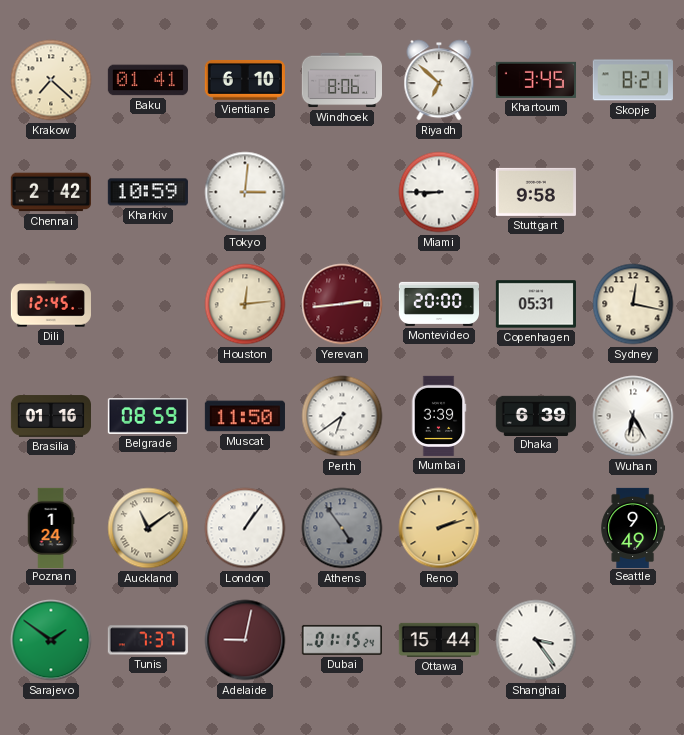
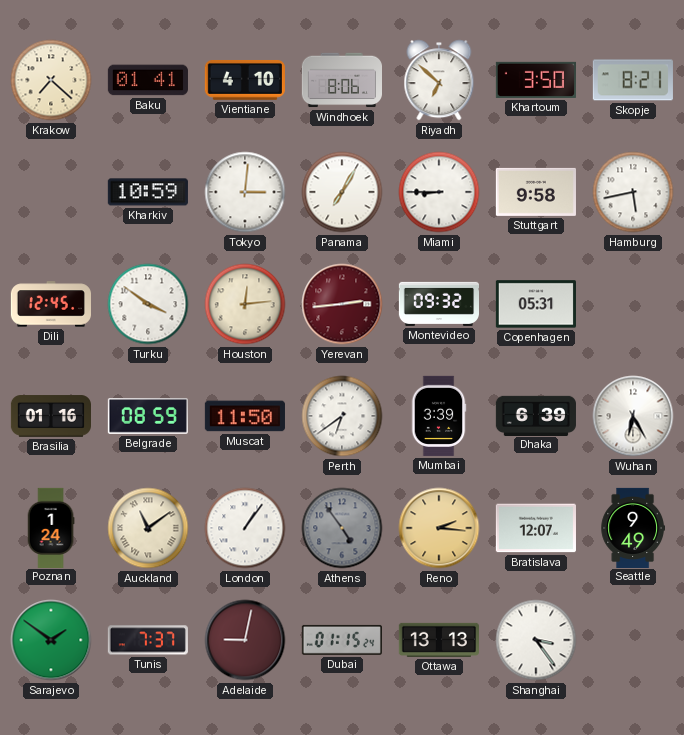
Vientiane: 6:10 -> 4:10
Khartoum: 3:45 -> 3:50
Chennai: 2:42 -> none
Panama: none -> 7:05
Hamburg: none -> 5:43
Turku: none -> 3:51
Montevideo: 20:00 -> 09:32
Sydney: 12:17 -> none
Reno: 2:12 -> 2:16
Bratislava: none -> 12:07
Ottawa: 15:44 -> 13:13
